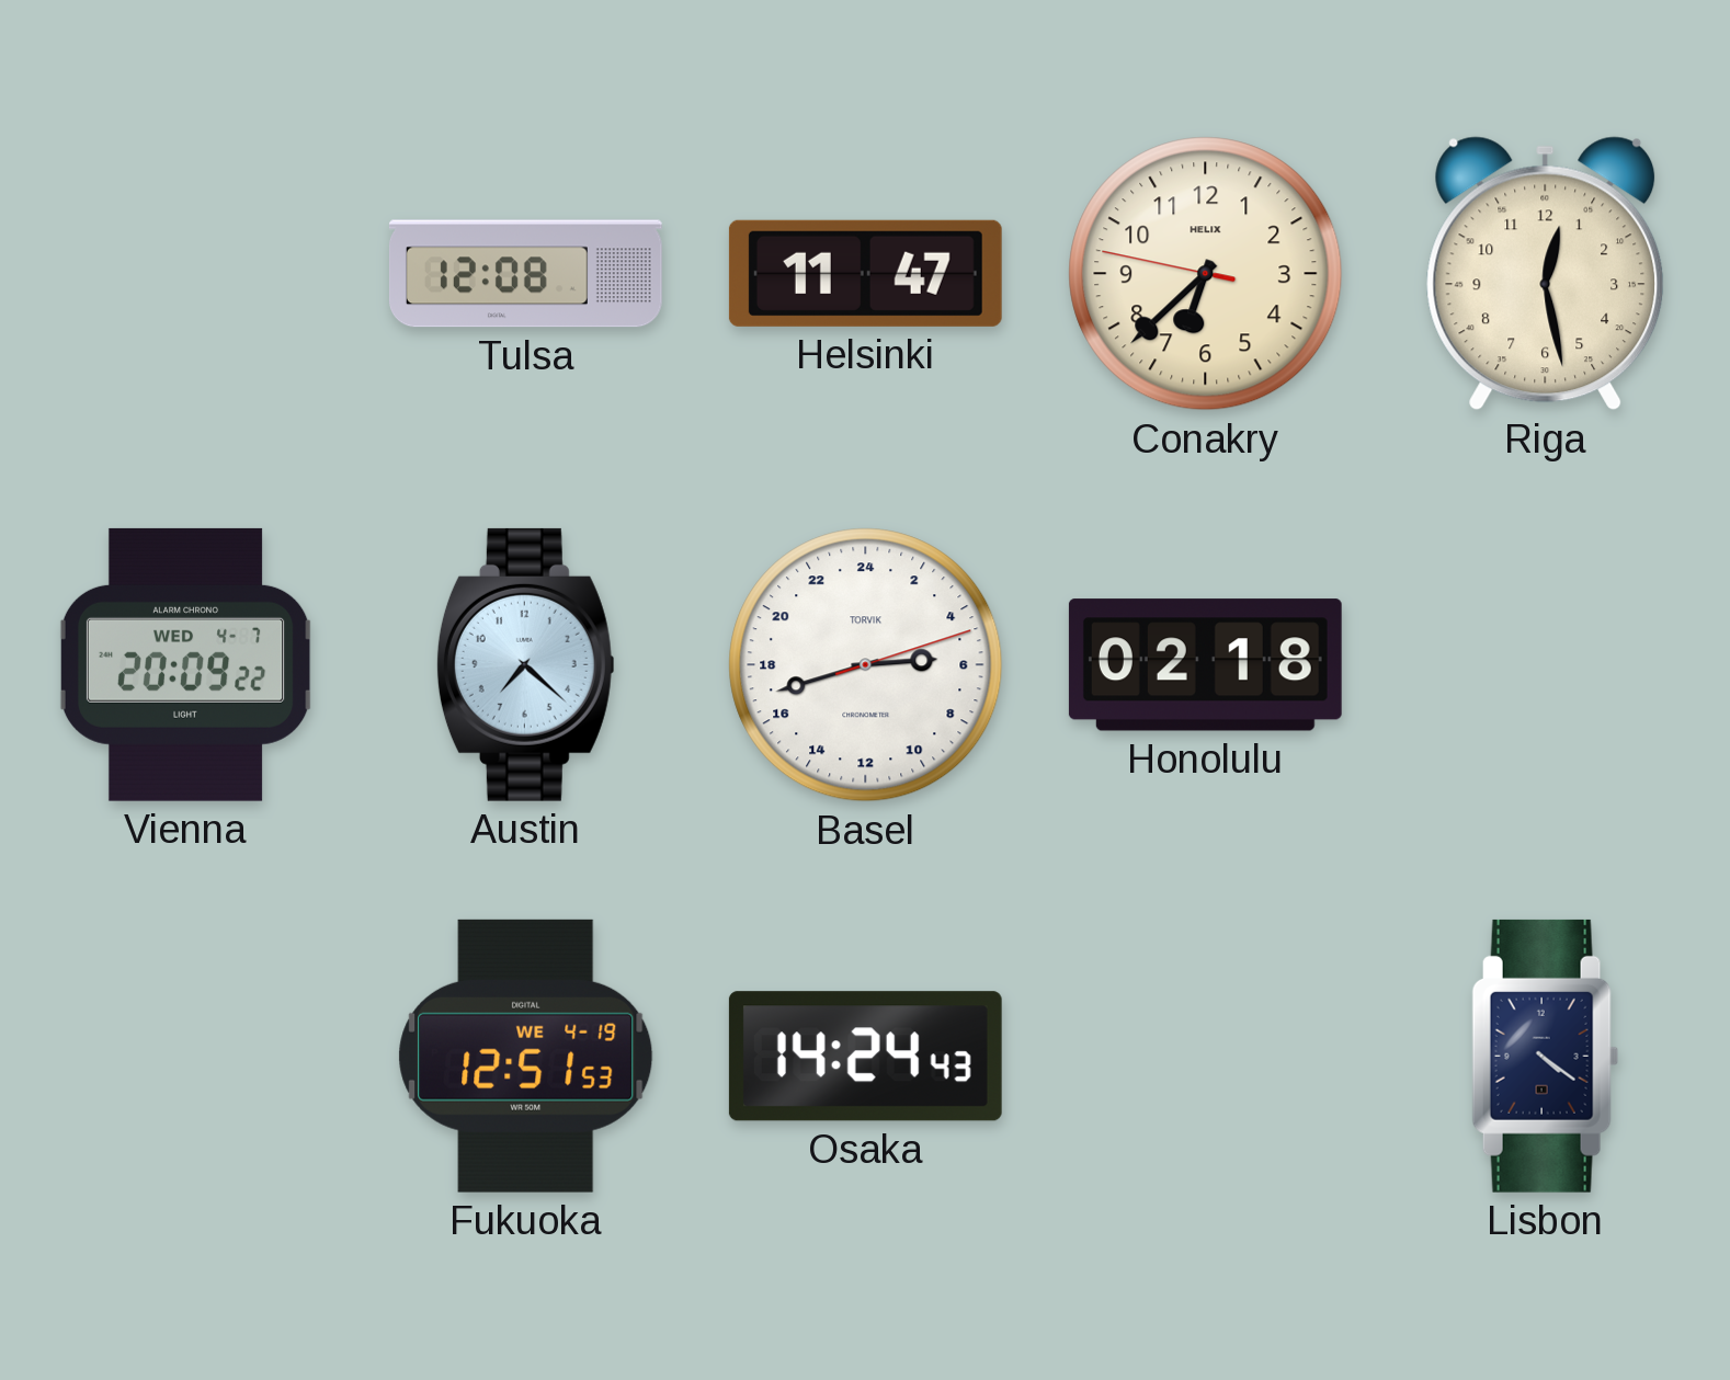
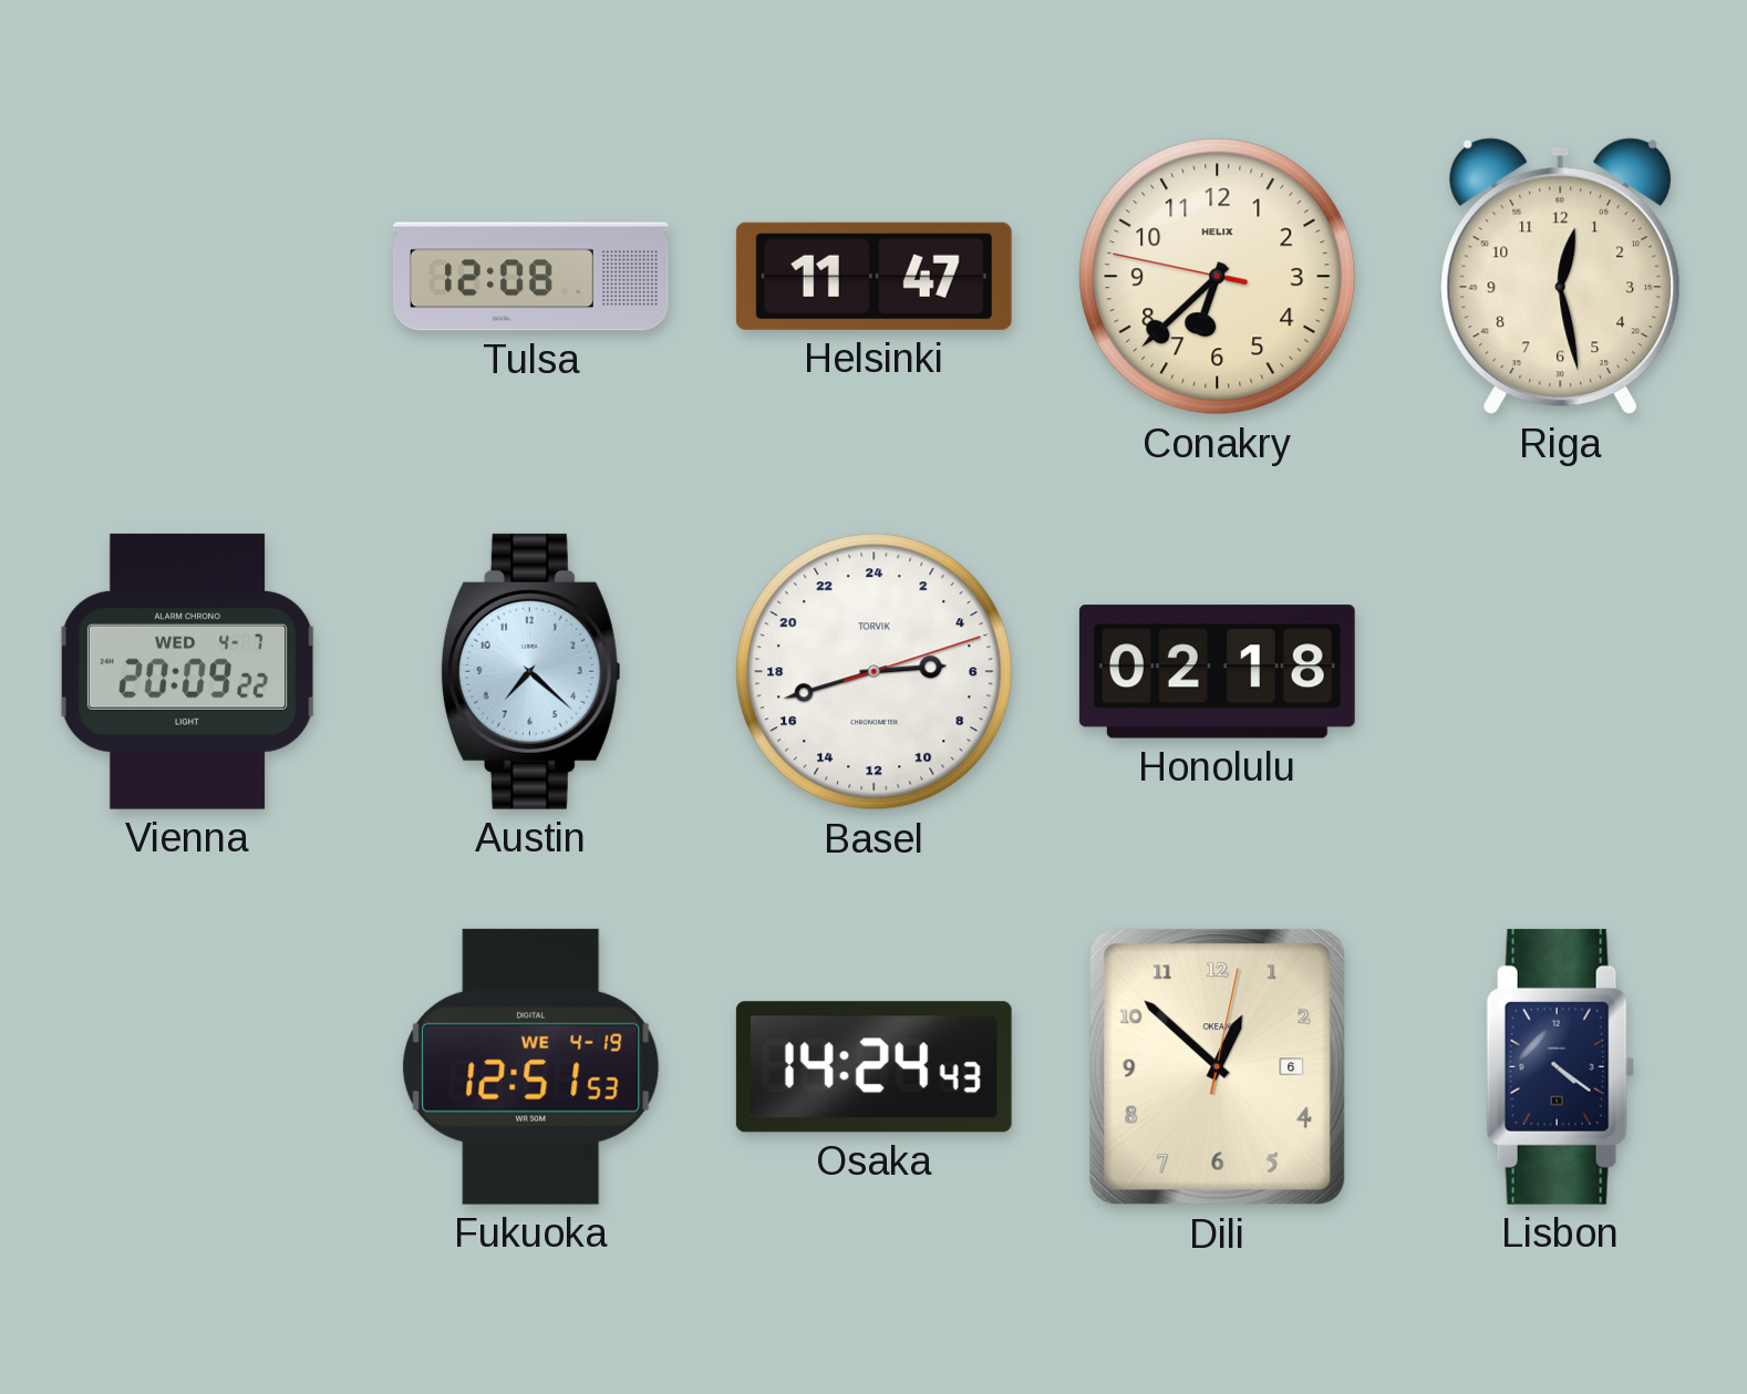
Dili: none -> 12:52
